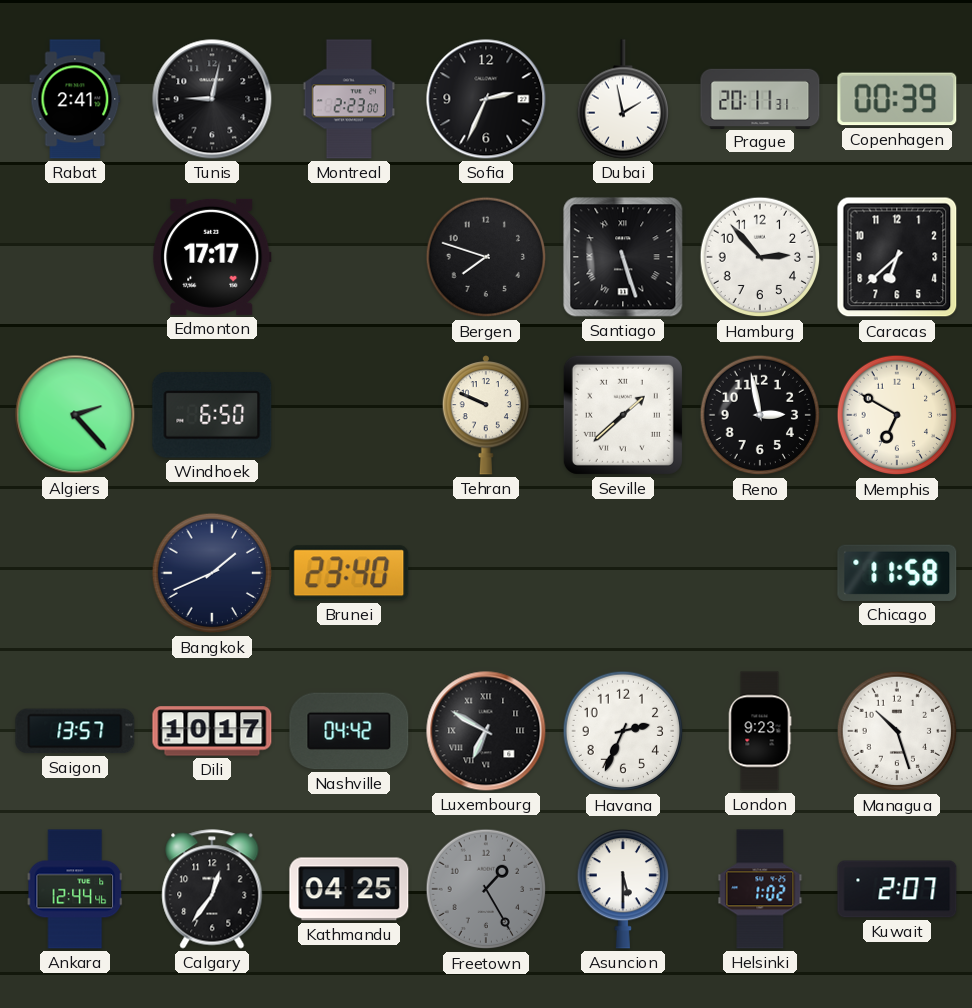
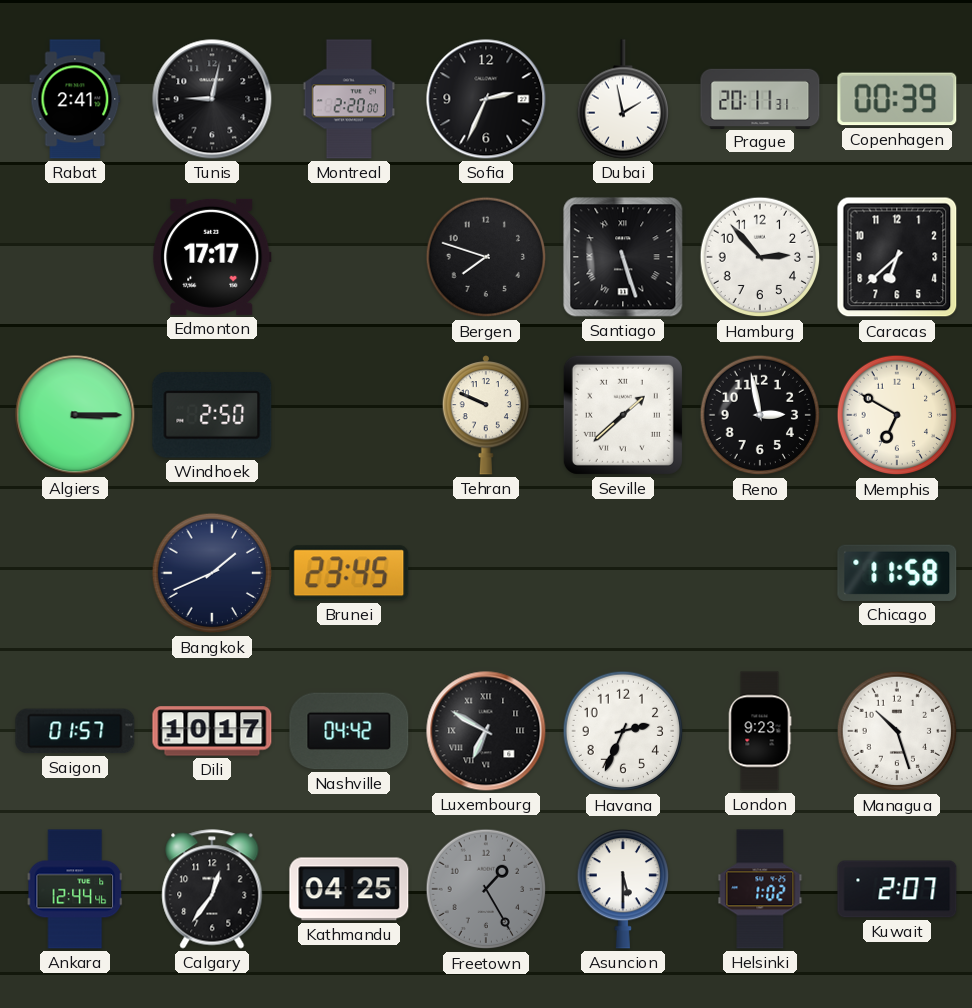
Montreal: 2:23 -> 2:20
Algiers: 2:23 -> 3:15
Windhoek: 6:50 -> 2:50
Brunei: 23:40 -> 23:45
Saigon: 13:57 -> 01:57
